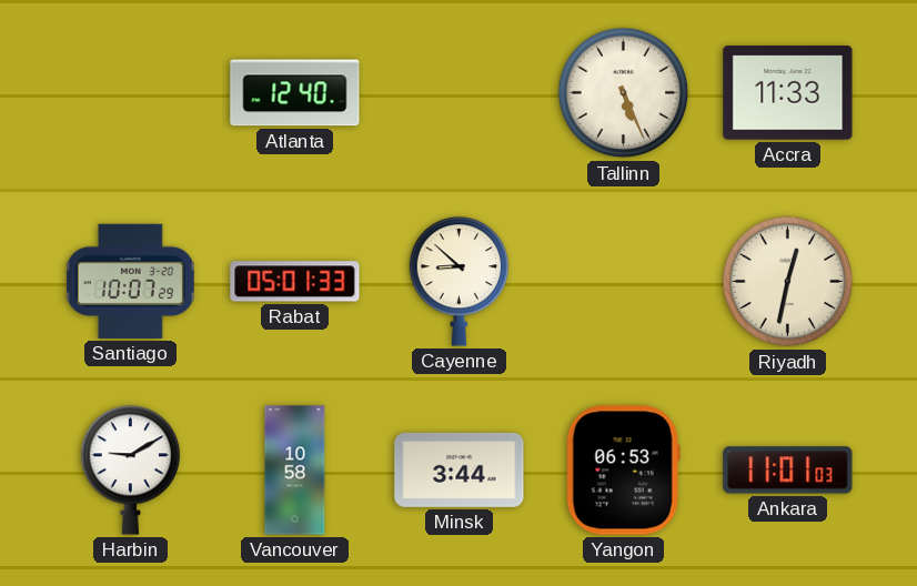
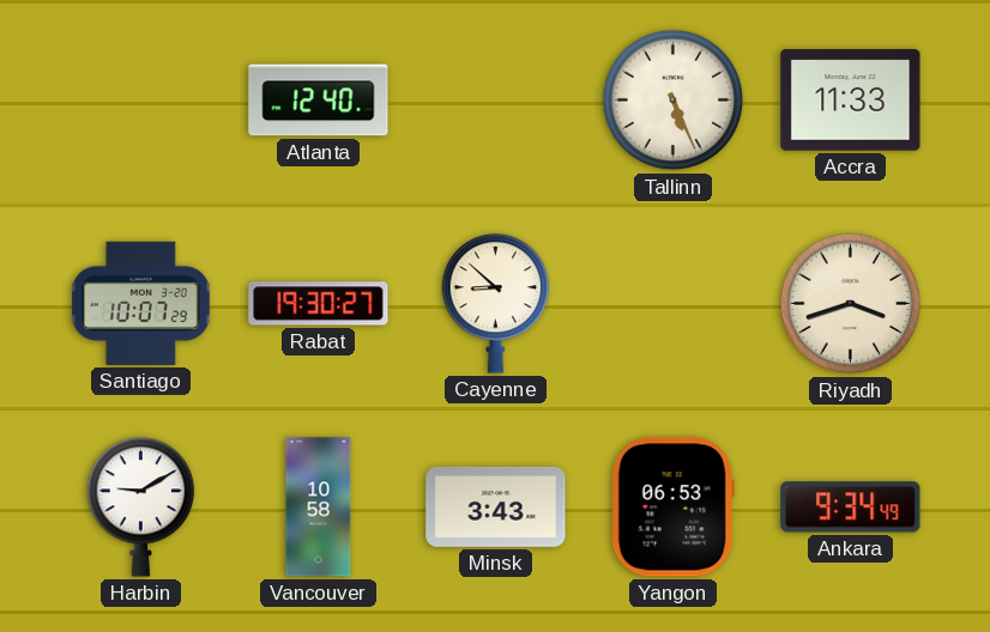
Rabat: 05:01 -> 19:30
Riyadh: 12:32 -> 3:42
Minsk: 3:44 -> 3:43
Ankara: 11:01 -> 9:34
